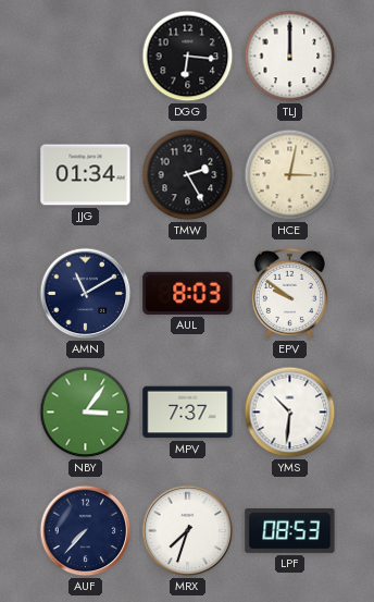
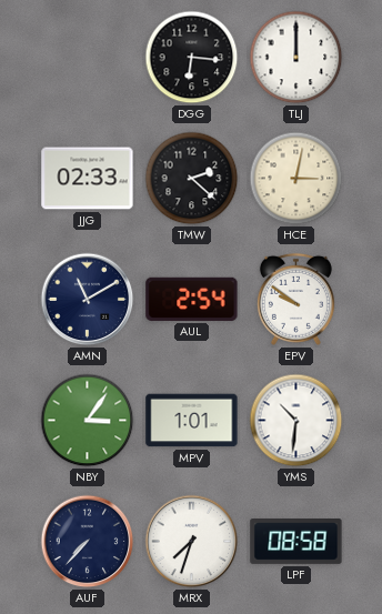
JJG: 01:34 -> 02:33
TMW: 2:25 -> 2:22
AUL: 8:03 -> 2:54
MPV: 7:37 -> 1:01
LPF: 08:53 -> 08:58
